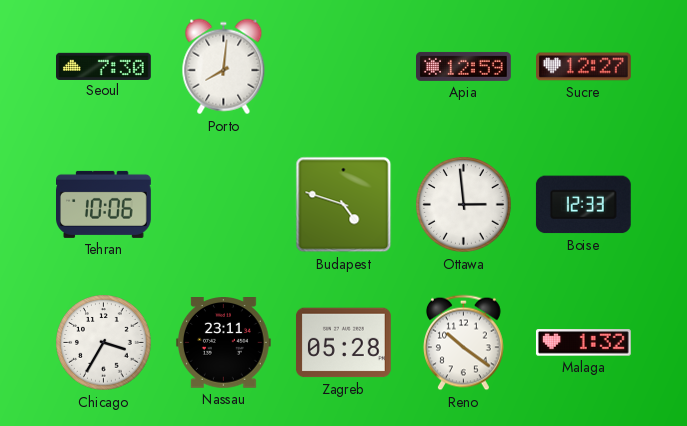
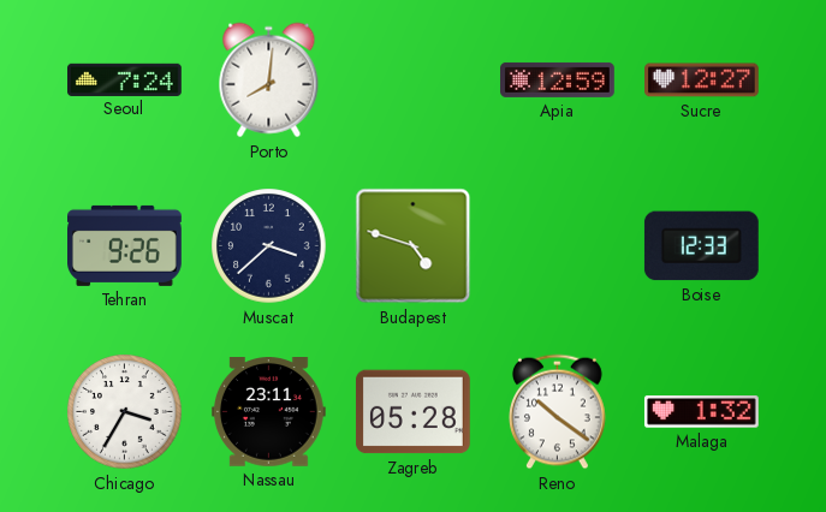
Seoul: 7:30 -> 7:24
Tehran: 10:06 -> 9:26
Muscat: none -> 3:38
Ottawa: 2:59 -> none
